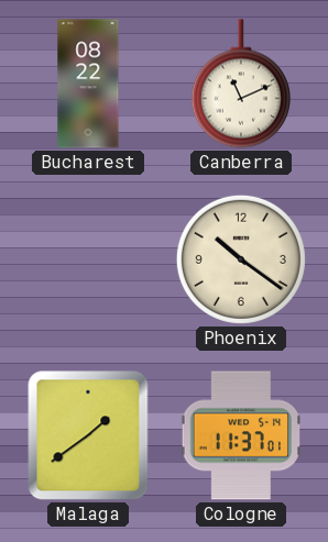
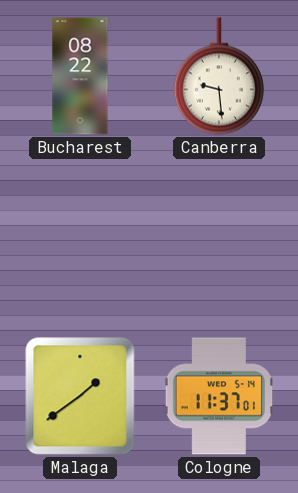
Canberra: 11:11 -> 9:29
Phoenix: 10:21 -> none
